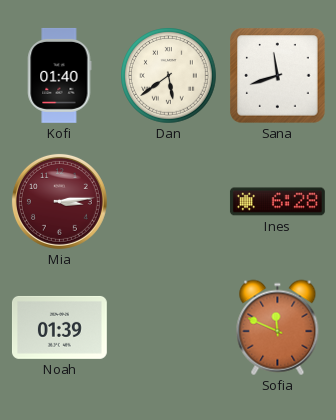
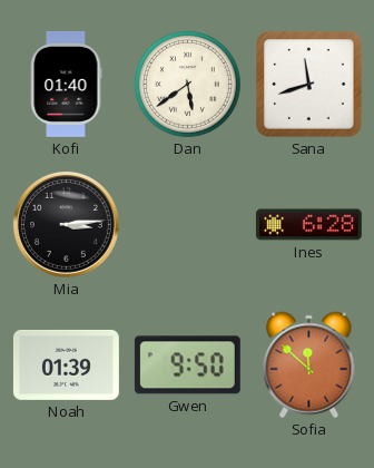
Mia dial: burgundy -> black
Gwen: none -> 9:50
Sofia: 11:49 -> 11:52
